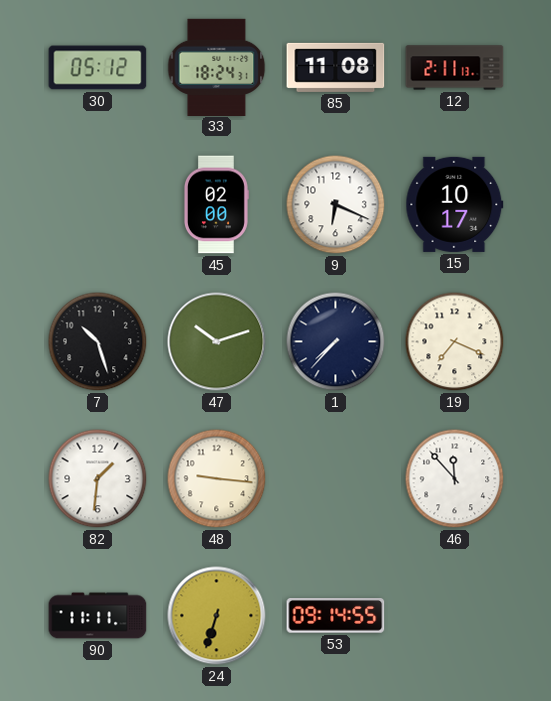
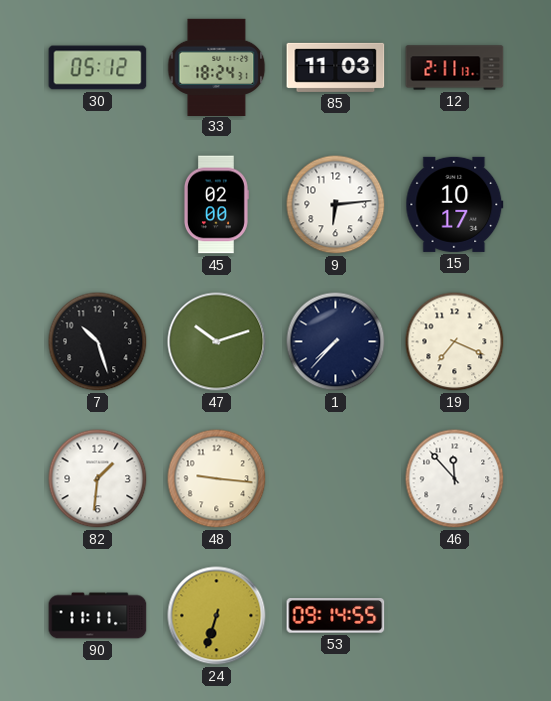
85: 11:08 -> 11:03
9: 6:19 -> 6:14
